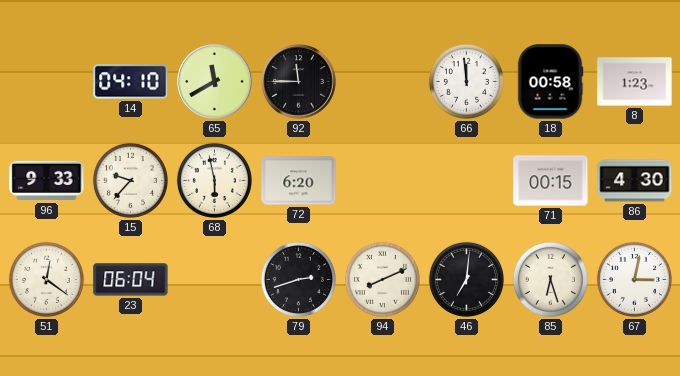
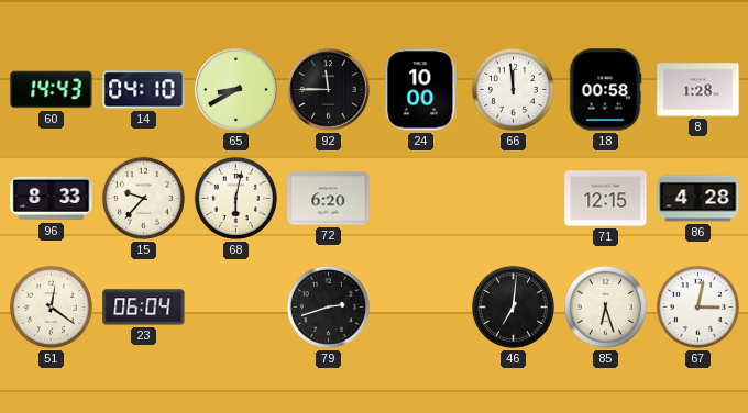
60: none -> 14:43
65: 11:40 -> 8:40
24: none -> 10:00
8: 1:23 -> 1:28
96: 9:33 -> 8:33
68: 5:58 -> 6:02
71: 00:15 -> 12:15
86: 4:30 -> 4:28
94: 8:11 -> none
